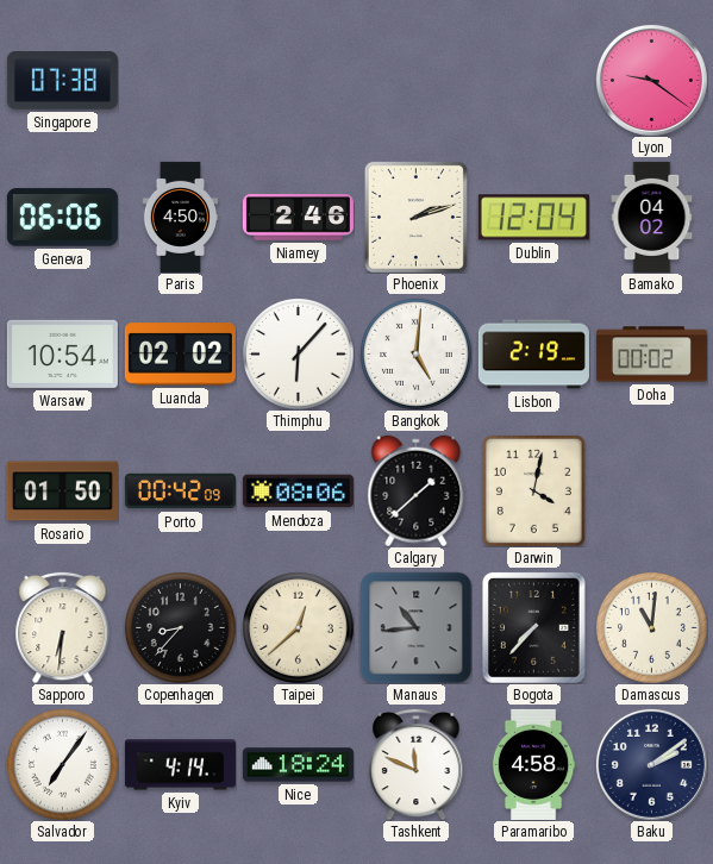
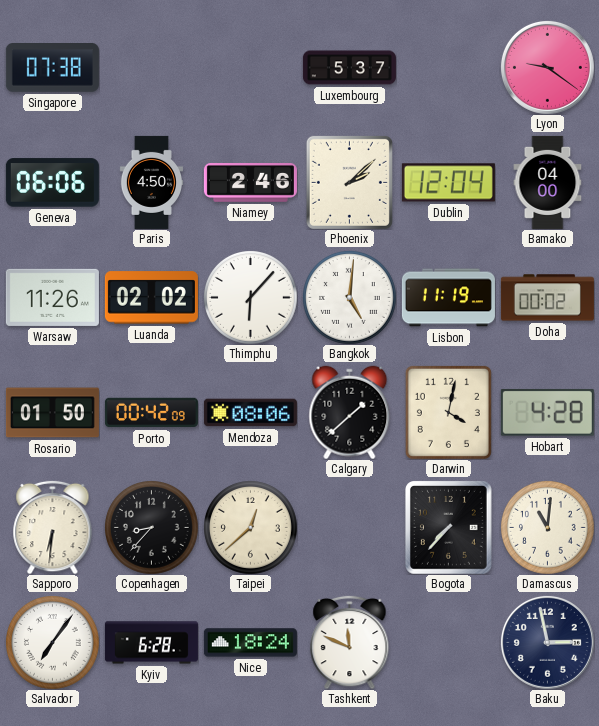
Luxembourg: none -> 5:37
Phoenix: 2:12 -> 2:08
Bamako: 04:02 -> 04:00
Warsaw: 10:54 -> 11:26
Lisbon: 2:19 -> 11:19
Hobart: none -> 4:28
Manaus: 10:44 -> none
Kyiv: 4:14 -> 6:28
Paramaribo: 4:58 -> none
Baku: 2:09 -> 2:58
